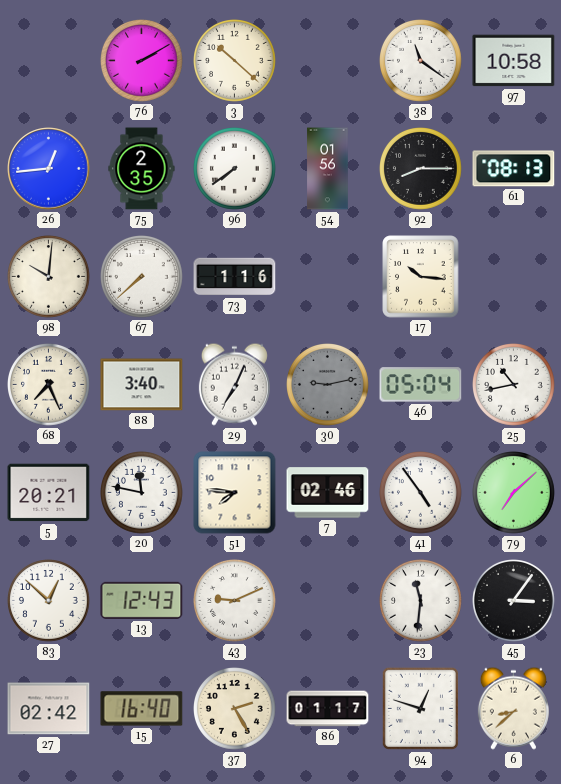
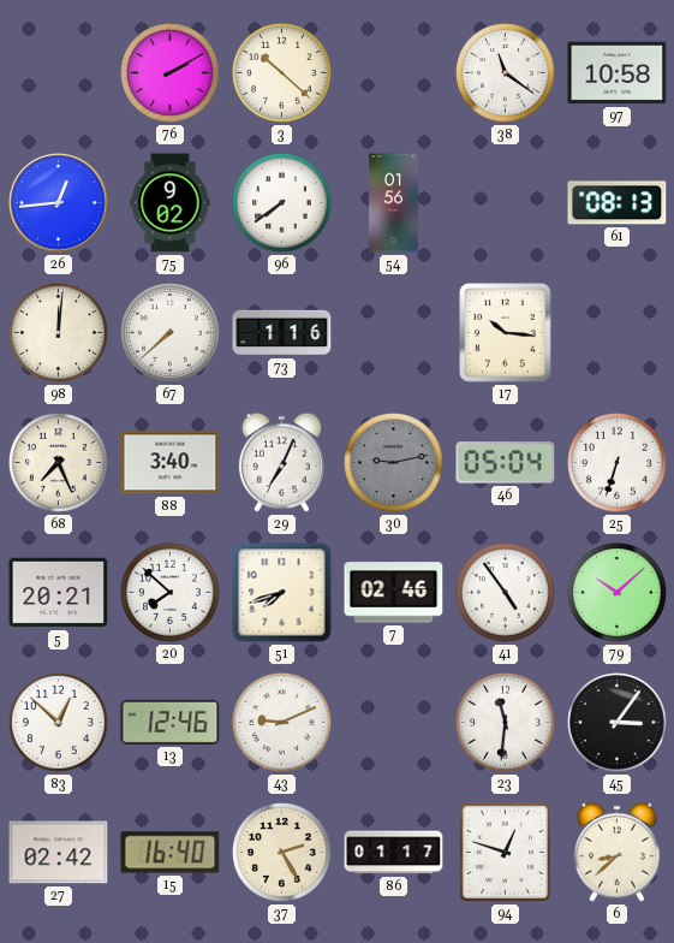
75: 2:35 -> 9:02
92: 8:15 -> none
98: 10:01 -> 12:01
25: 10:43 -> 6:33
20: 11:47 -> 7:52
51: 7:46 -> 7:42
79: 7:08 -> 10:08
13: 12:43 -> 12:46
